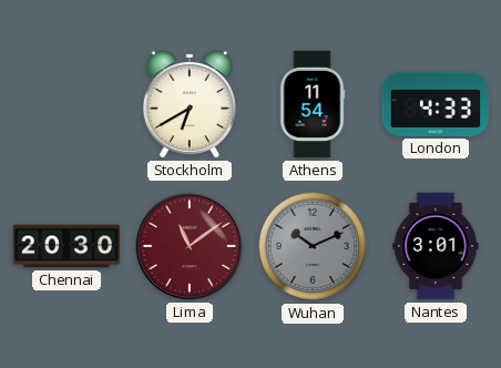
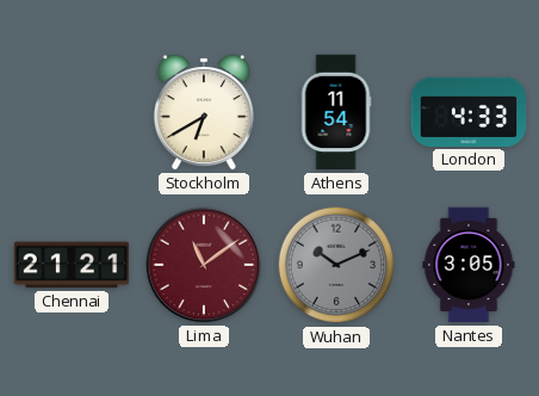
Chennai: 20:30 -> 21:21
Nantes: 3:01 -> 3:05
